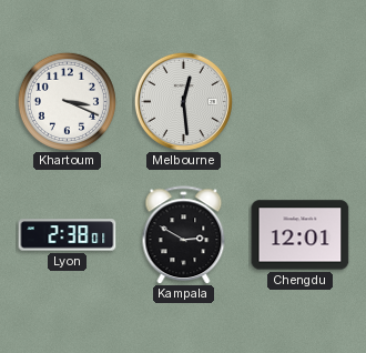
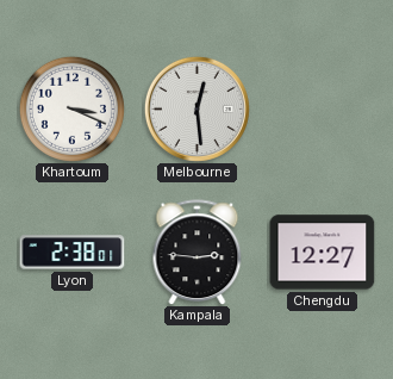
Kampala: 2:50 -> 2:46
Chengdu: 12:01 -> 12:27
